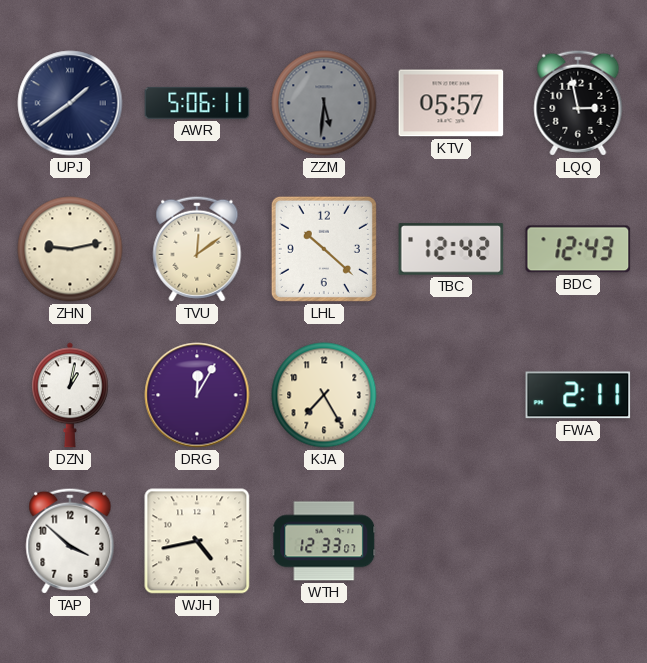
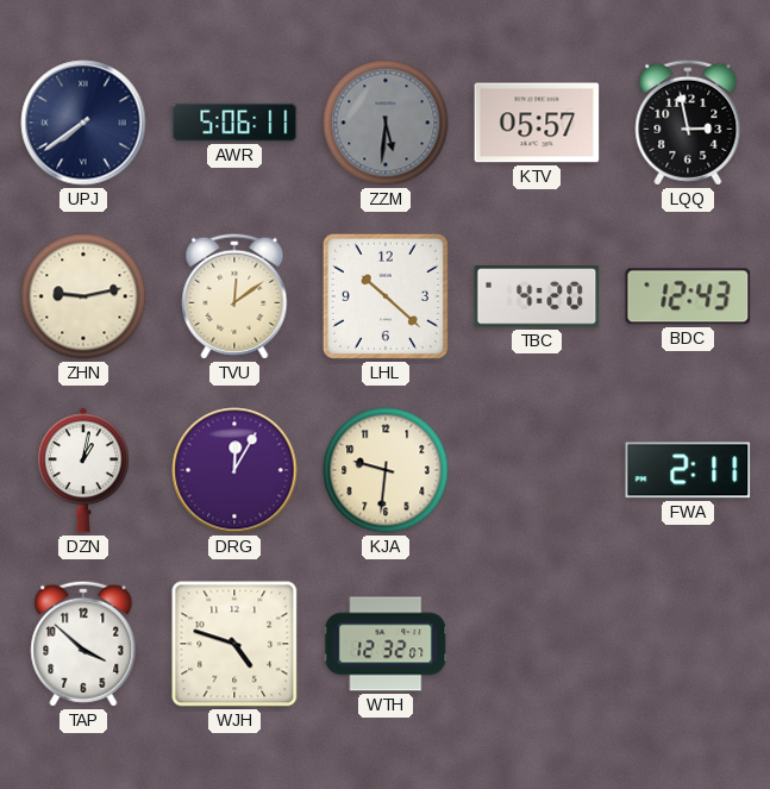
UPJ: 1:39 -> 7:39
TBC: 12:42 -> 4:20
KJA: 7:25 -> 9:31
WJH: 4:43 -> 4:48
WTH: 12:33 -> 12:32
